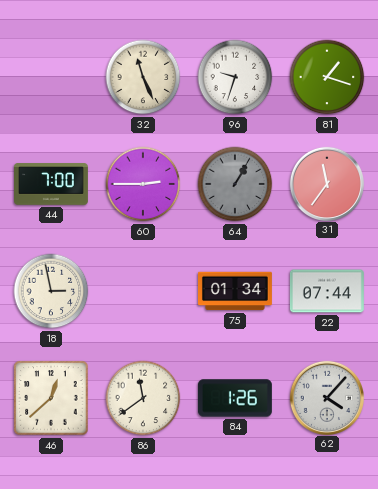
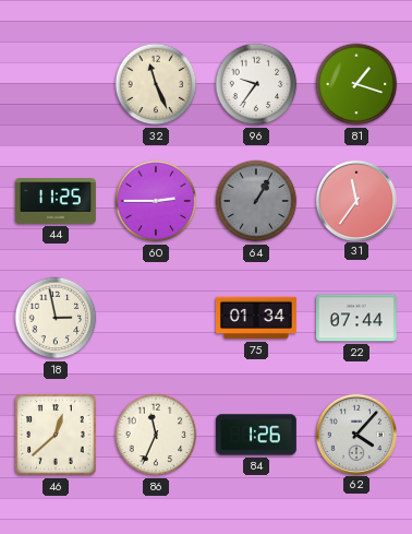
96: 9:33 -> 9:36
44: 7:00 -> 11:25
86: 11:39 -> 11:34
